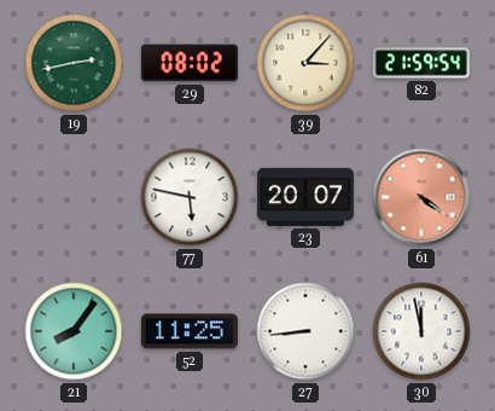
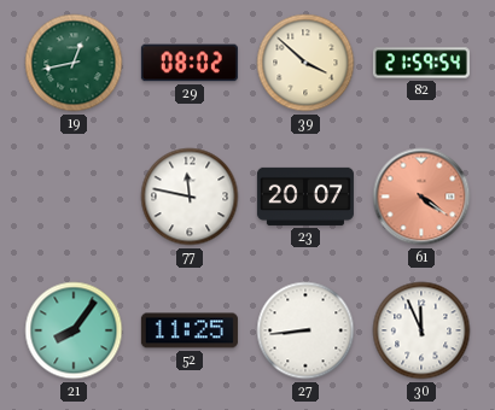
19: 2:43 -> 12:43
39: 3:07 -> 3:52
77: 5:47 -> 11:47
30: 11:58 -> 11:56
